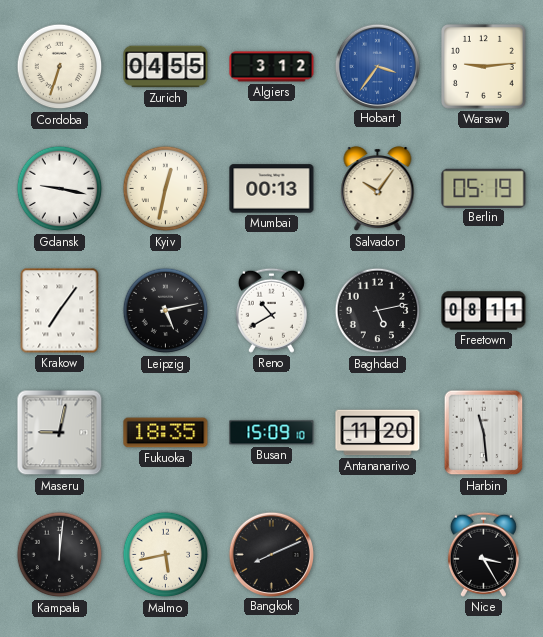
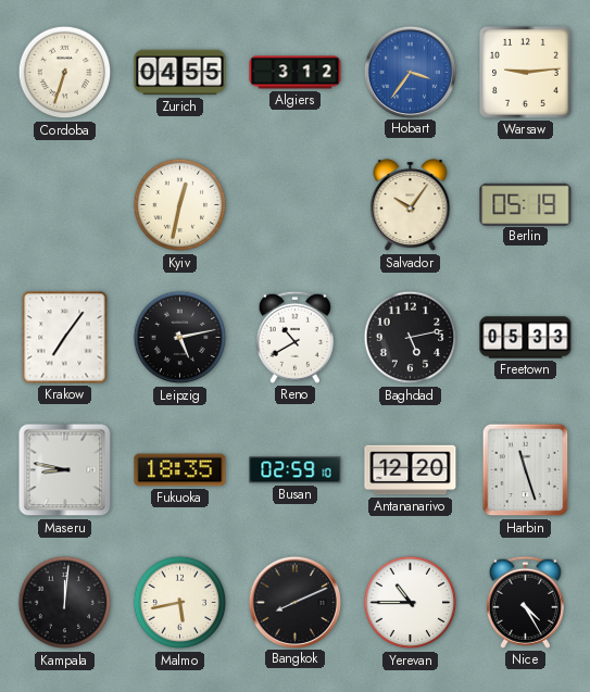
Gdansk: 9:17 -> none
Mumbai: 00:13 -> none
Freetown: 08:11 -> 05:33
Maseru: 9:02 -> 8:47
Busan: 15:09 -> 02:59
Antananarivo: 11:20 -> 12:20
Harbin: 11:29 -> 11:27
Yerevan: none -> 10:45
Nice: 3:25 -> 4:25
